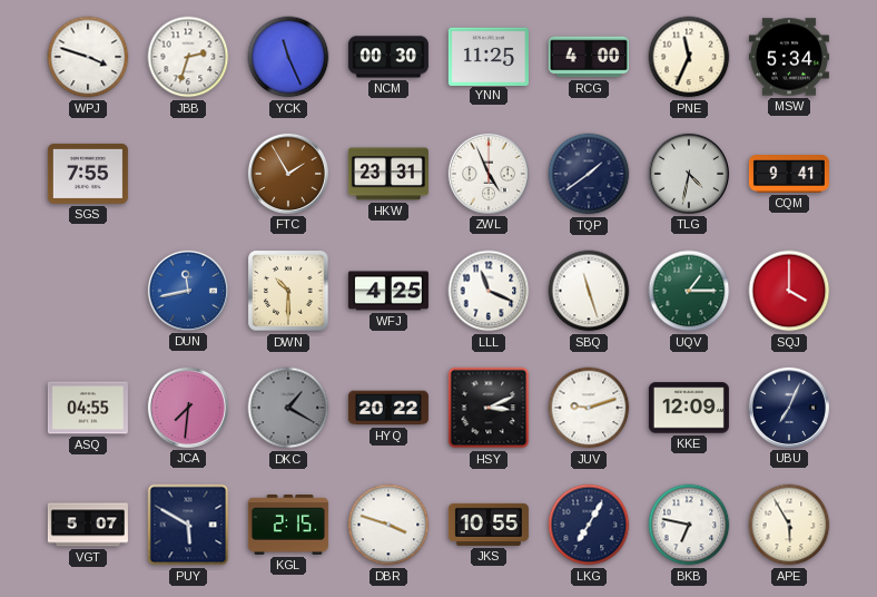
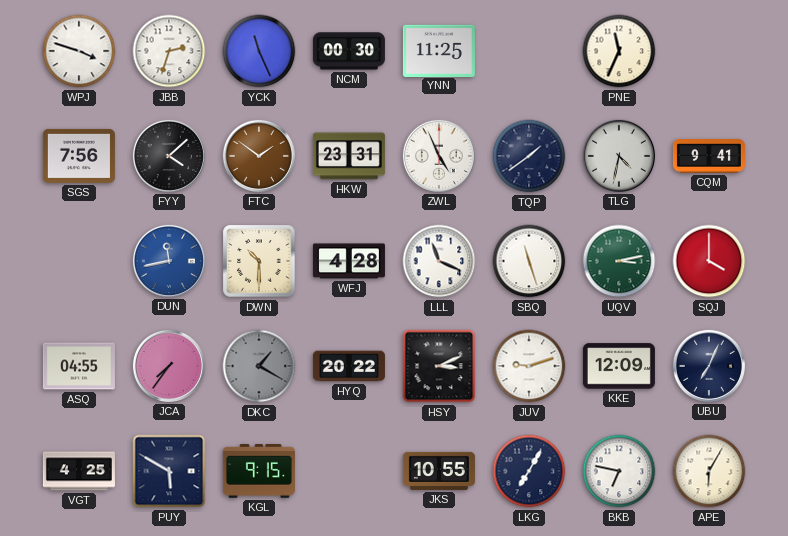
RCG: 4:00 -> none
MSW: 5:34 -> none
SGS: 7:55 -> 7:56
FYY: none -> 4:08
FTC: 1:55 -> 1:51
WFJ: 4:25 -> 4:28
UQV: 1:15 -> 3:13
JCA: 7:31 -> 7:36
VGT: 5:07 -> 4:25
KGL: 2:15 -> 9:15
DBR: 3:48 -> none
APE: 5:55 -> 6:05
